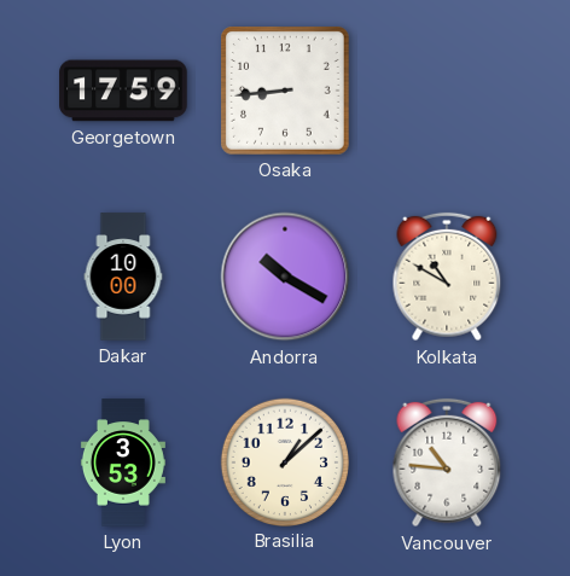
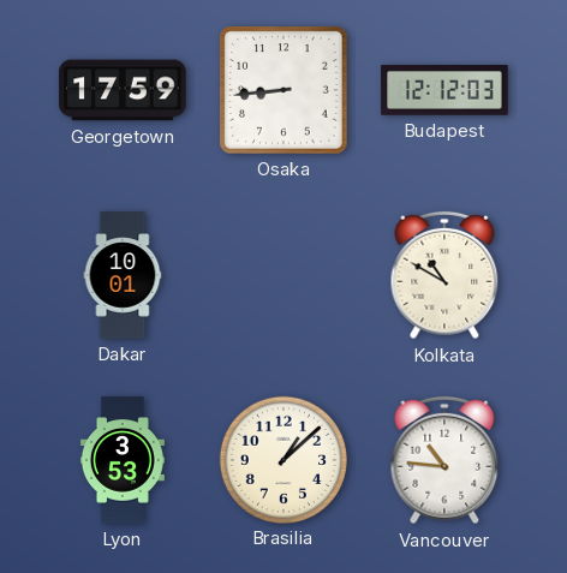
Budapest: none -> 12:12
Dakar: 10:00 -> 10:01
Andorra: 10:20 -> none
